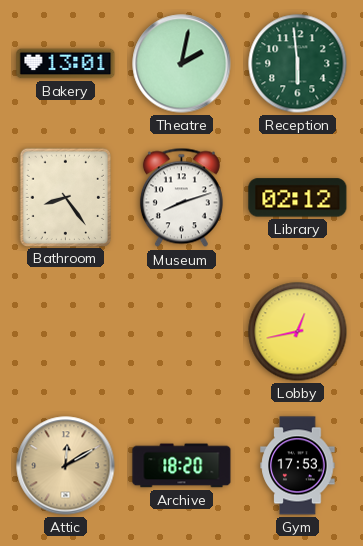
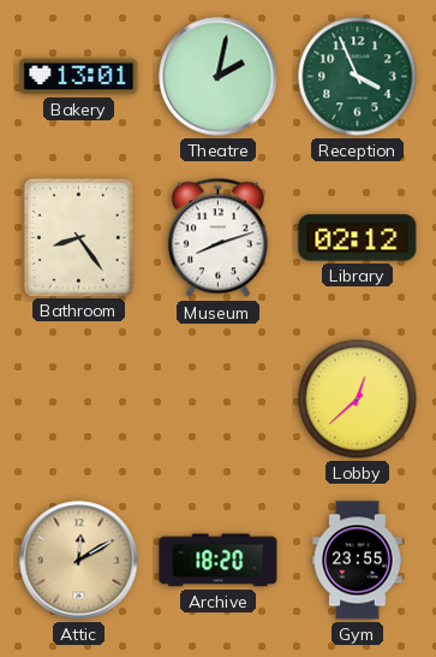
Reception: 5:59 -> 3:56
Lobby: 12:43 -> 12:38
Gym: 17:53 -> 23:55
